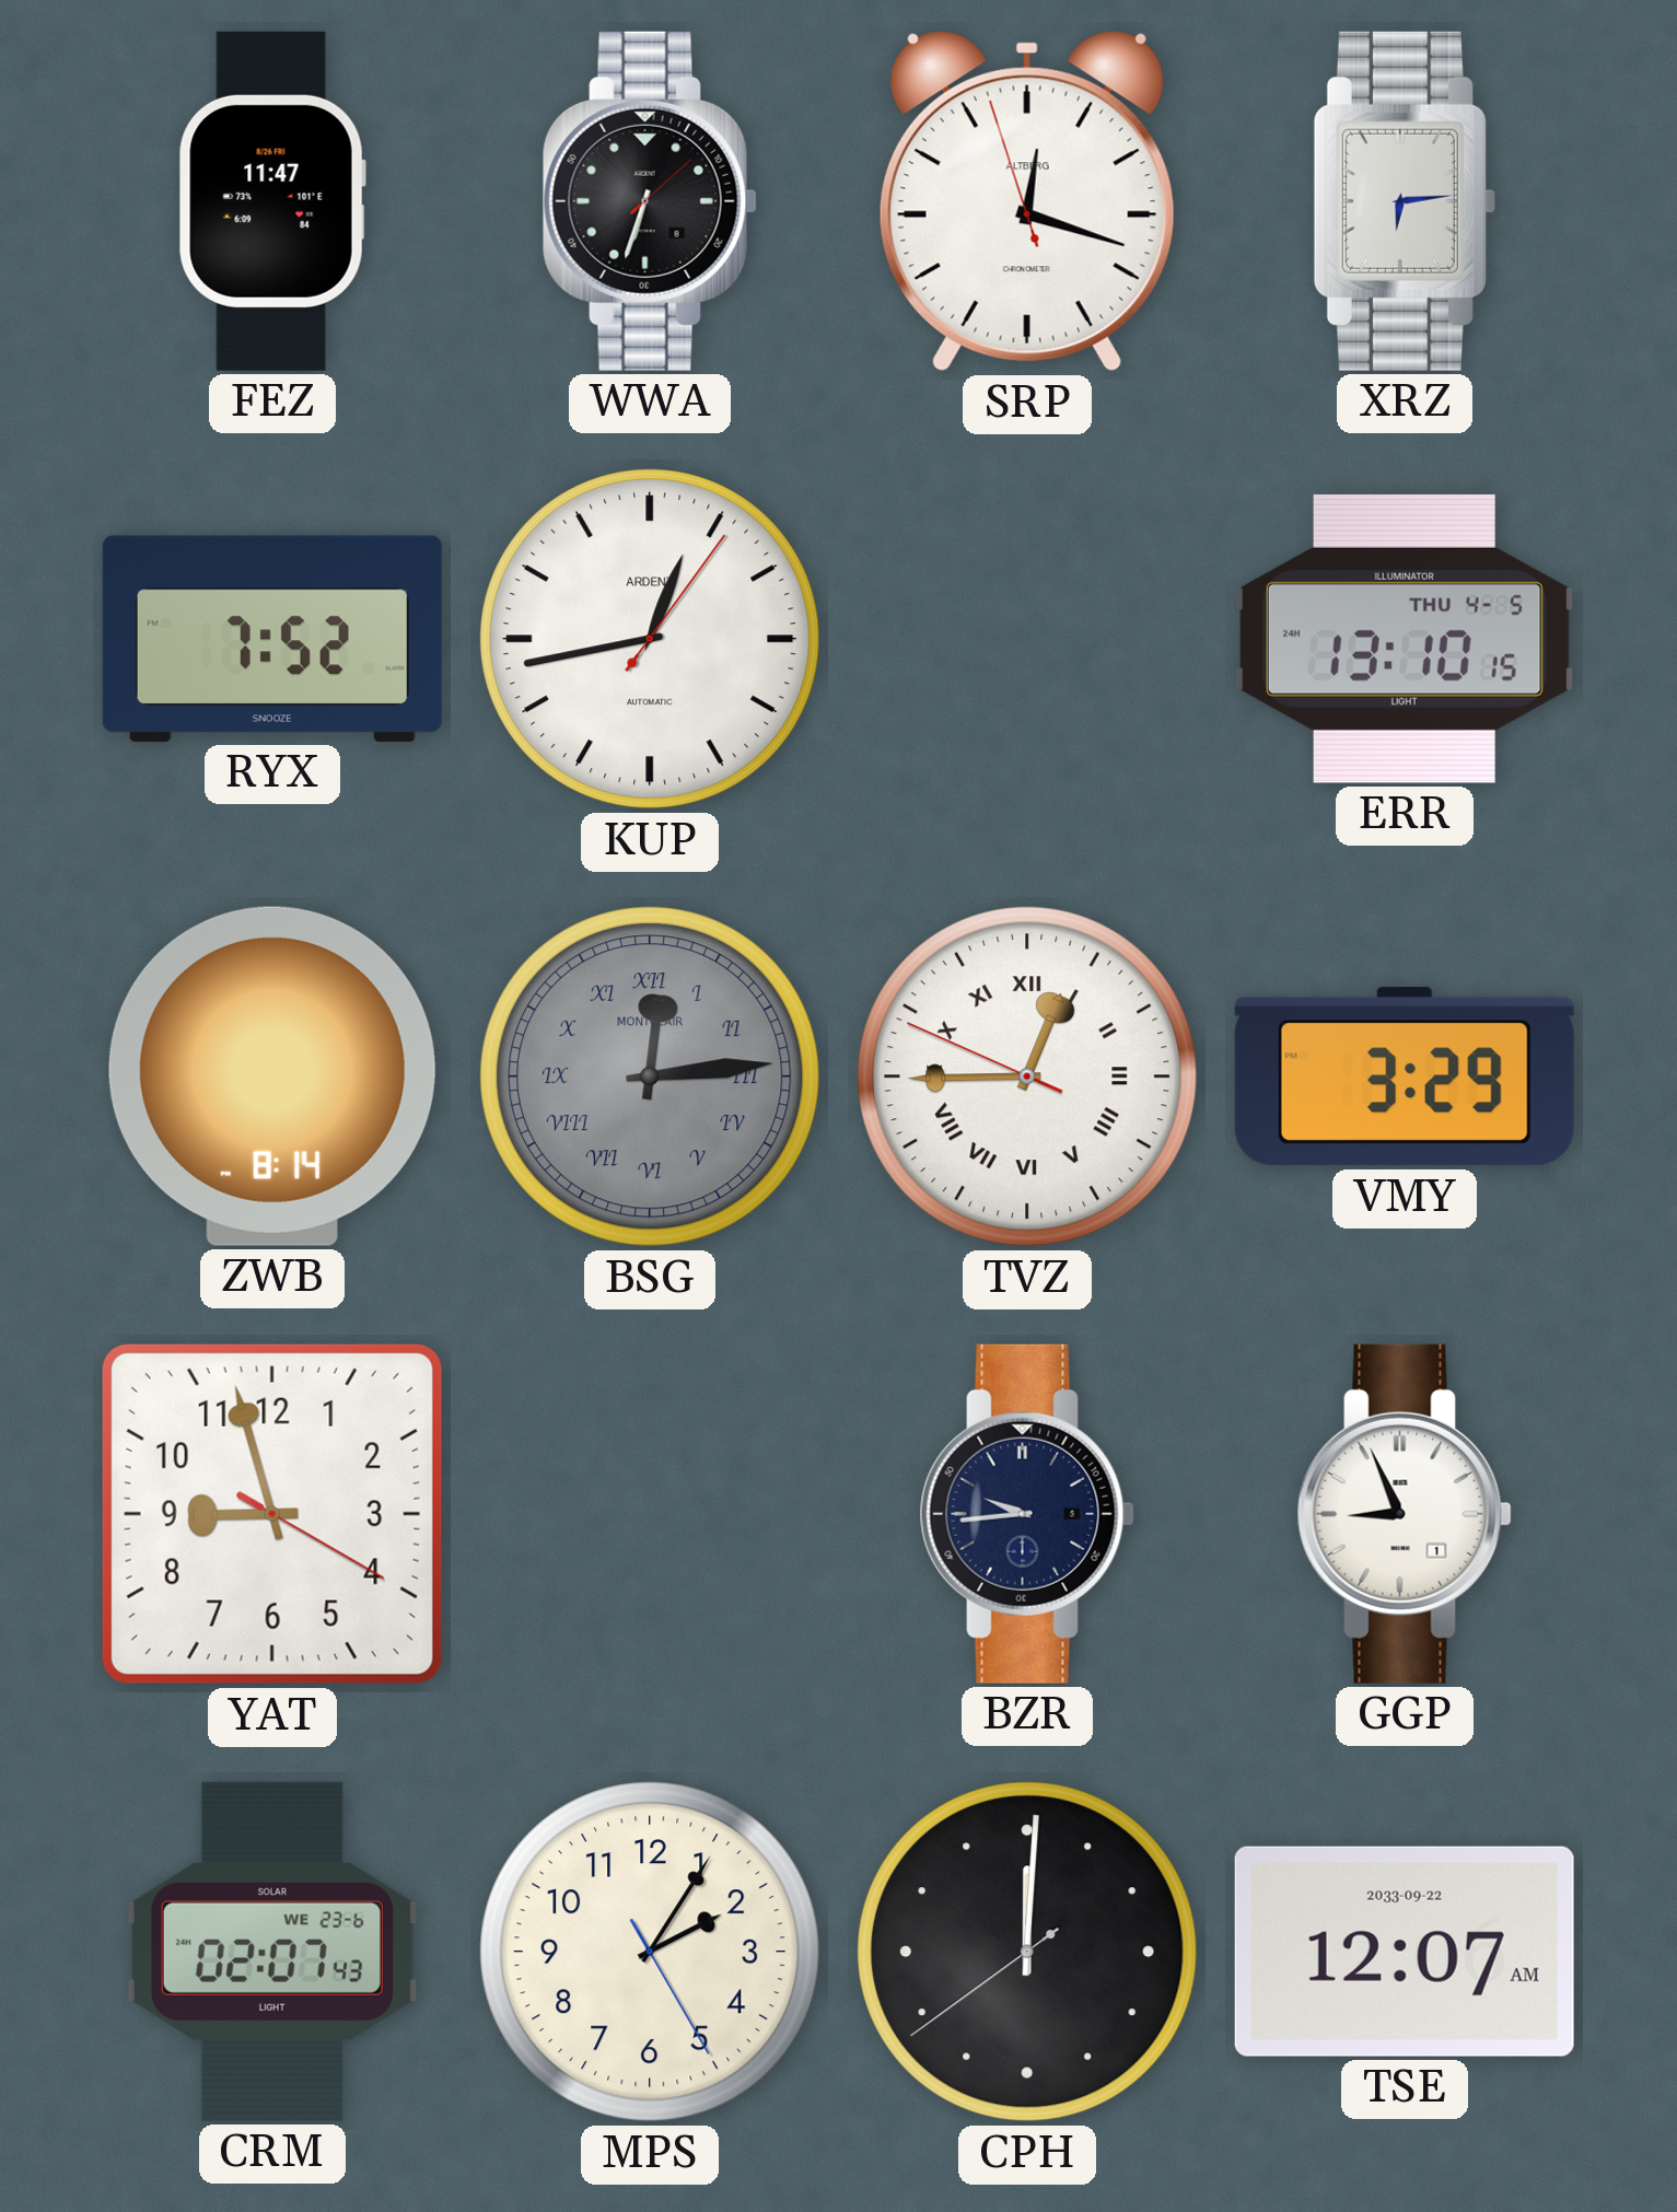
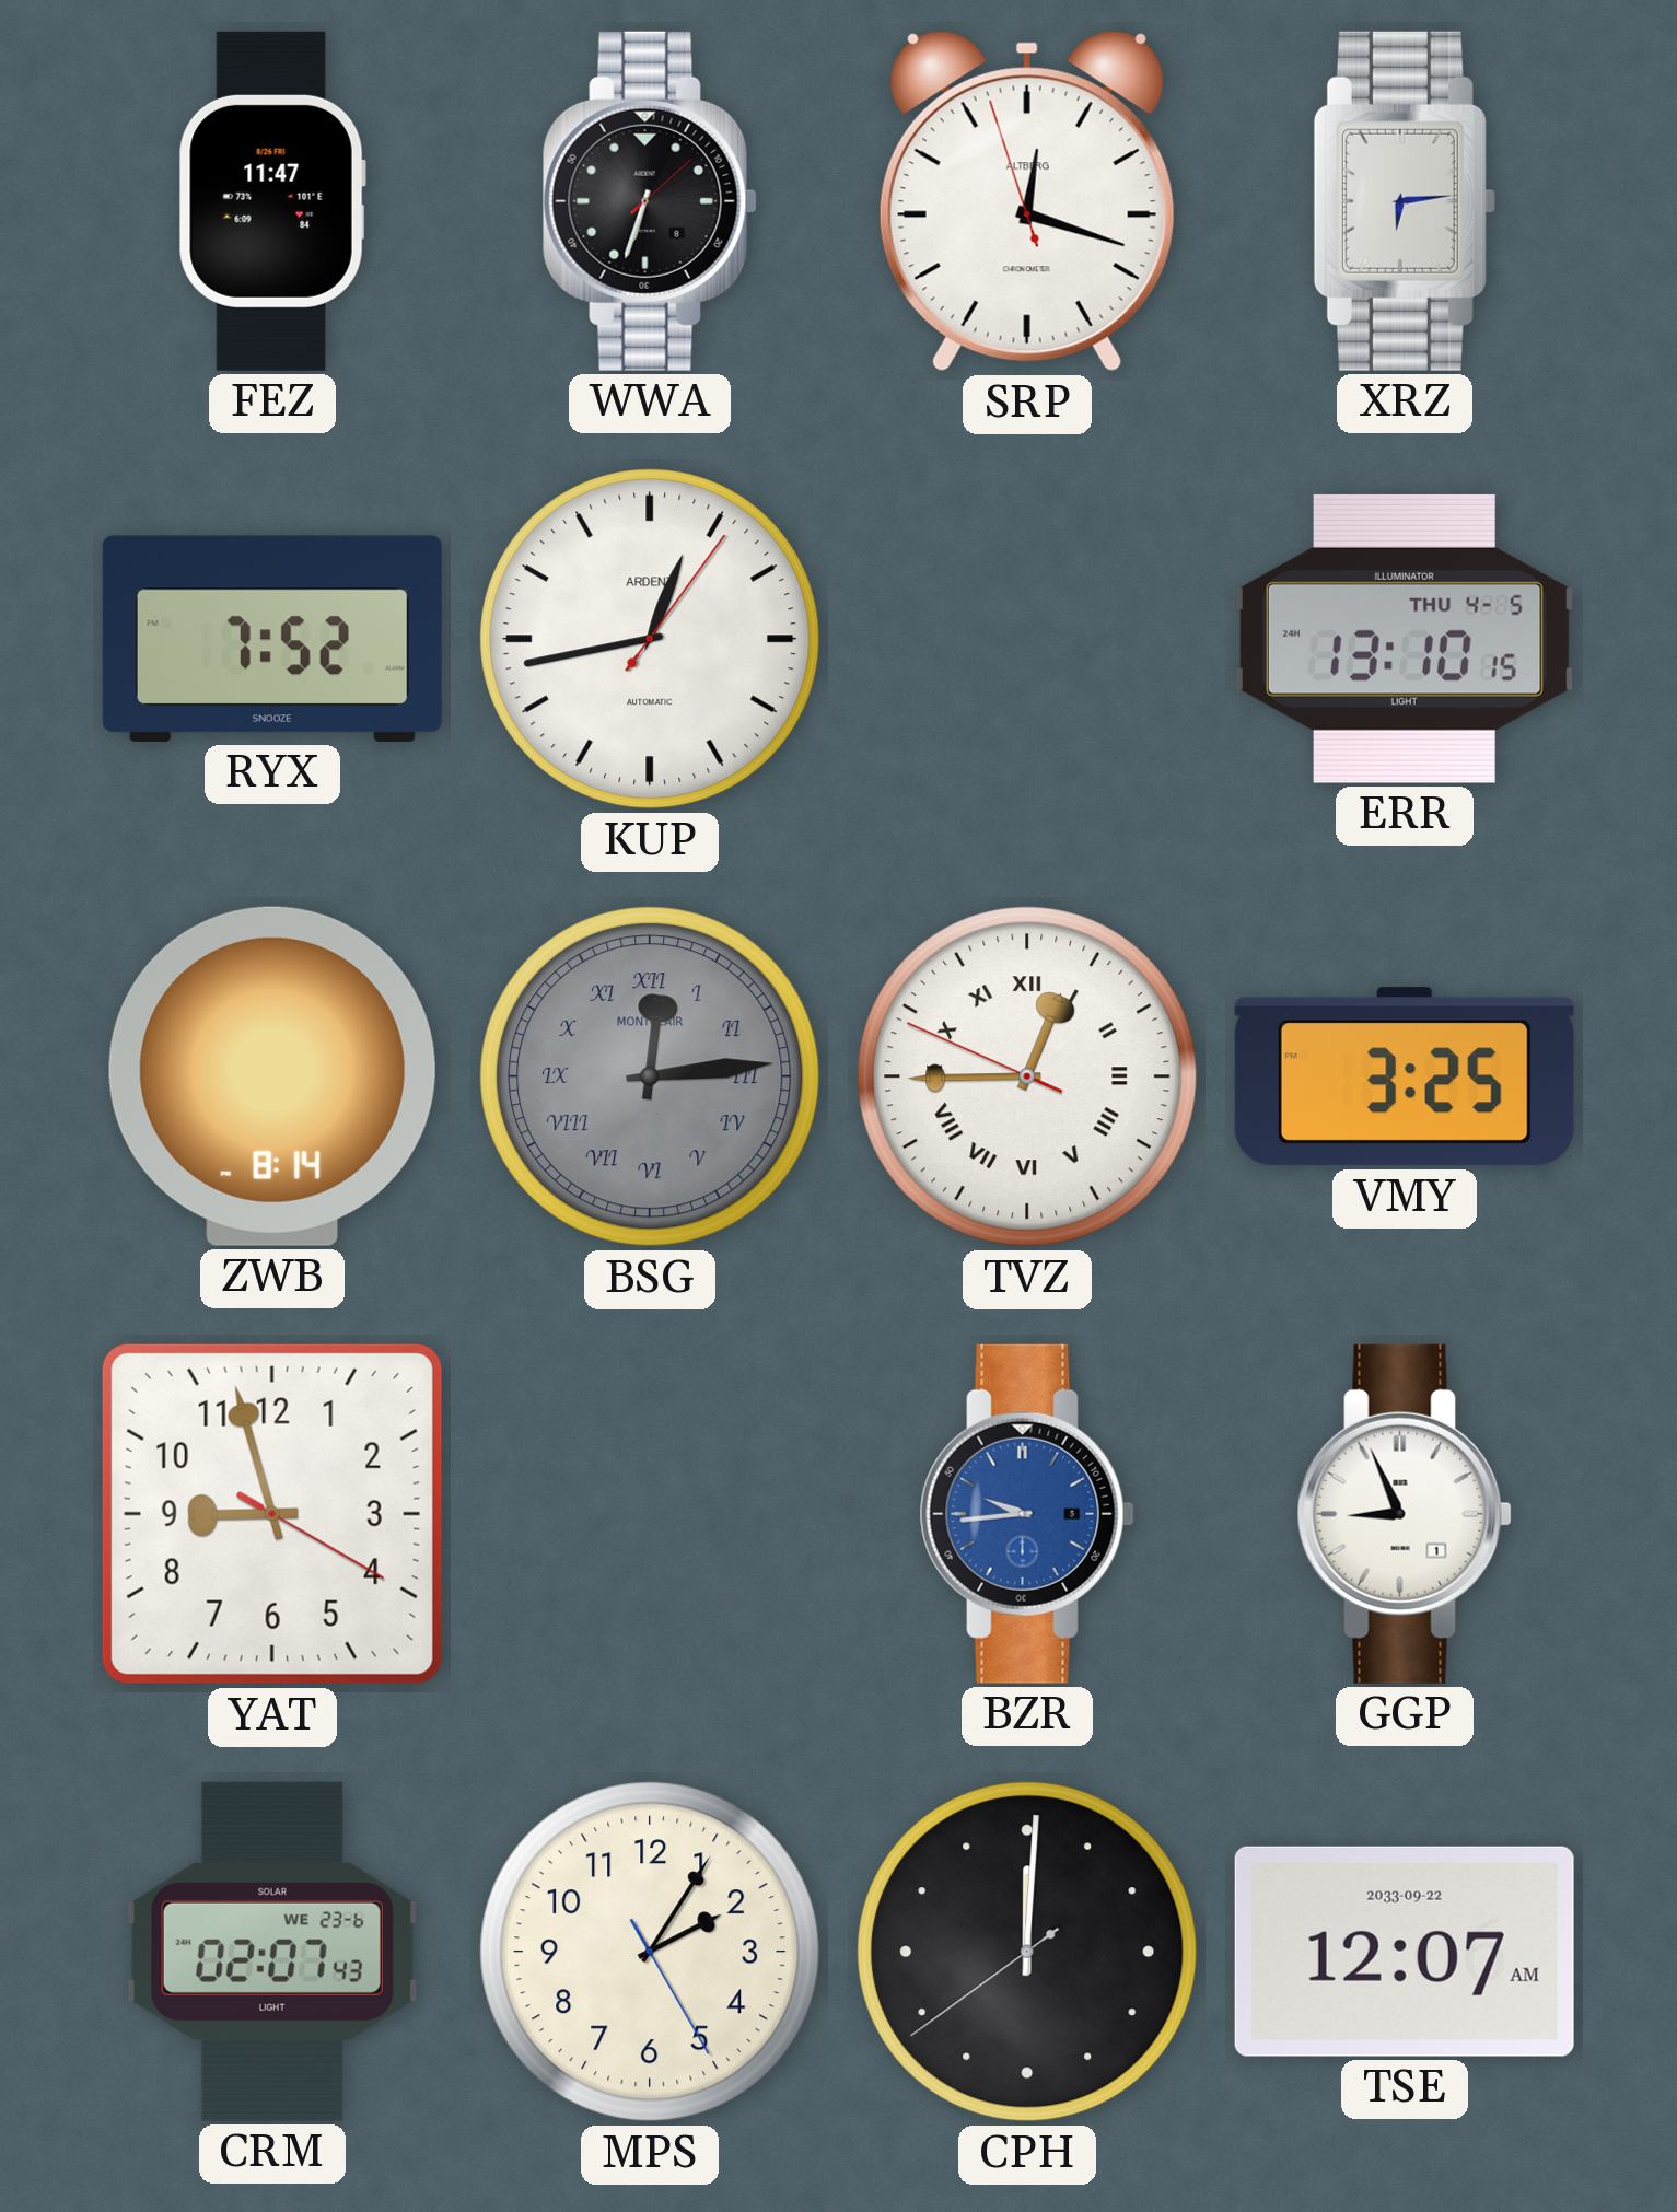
VMY: 3:29 -> 3:25
BZR dial: navy -> blue
